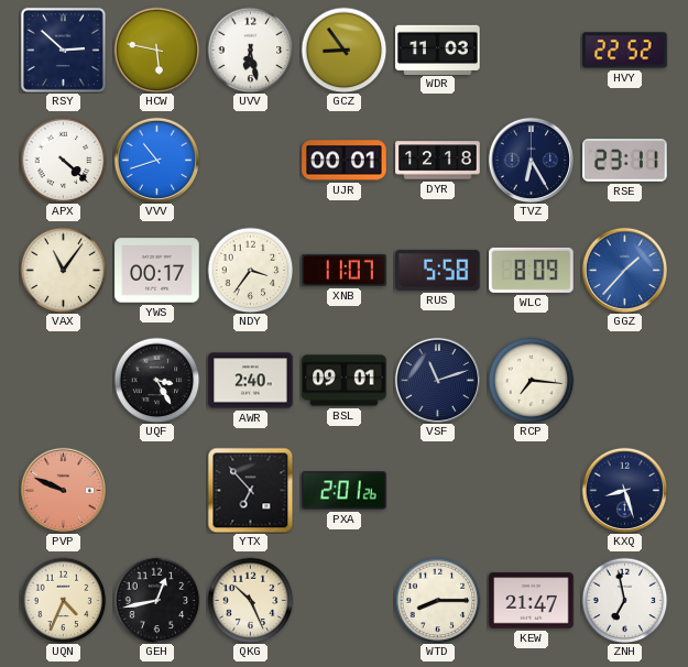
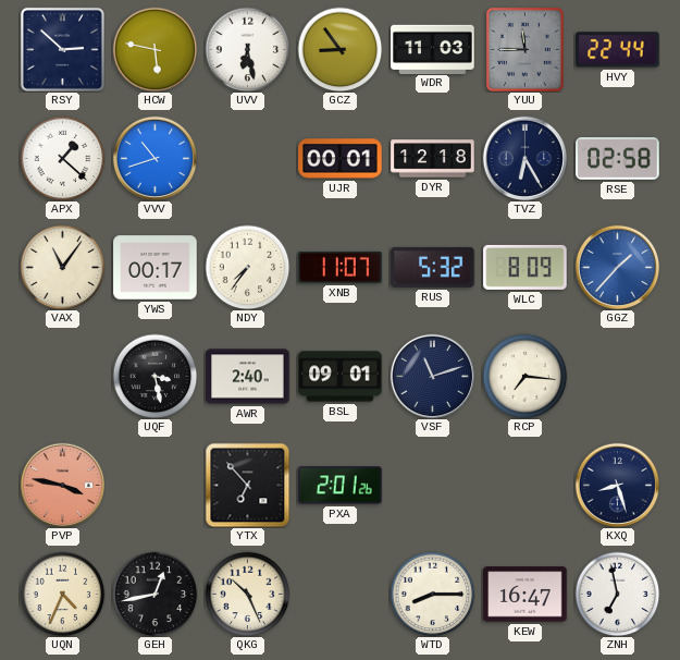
YUU: none -> 11:45
HVY: 22:52 -> 22:44
APX: 4:22 -> 1:22
RSE: 23:11 -> 02:58
NDY: 3:36 -> 7:36
RUS: 5:58 -> 5:32
UQF: 3:25 -> 3:28
PVP: 9:49 -> 3:47
KEW: 21:47 -> 16:47
